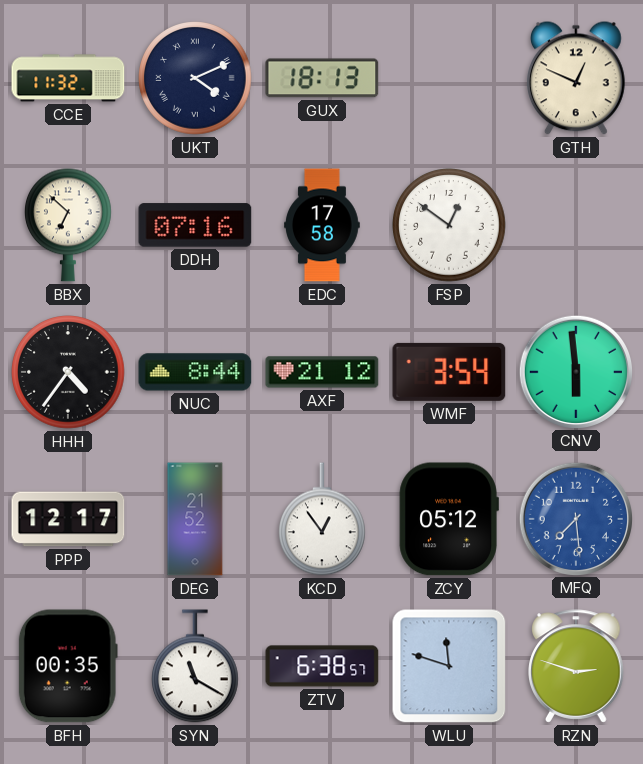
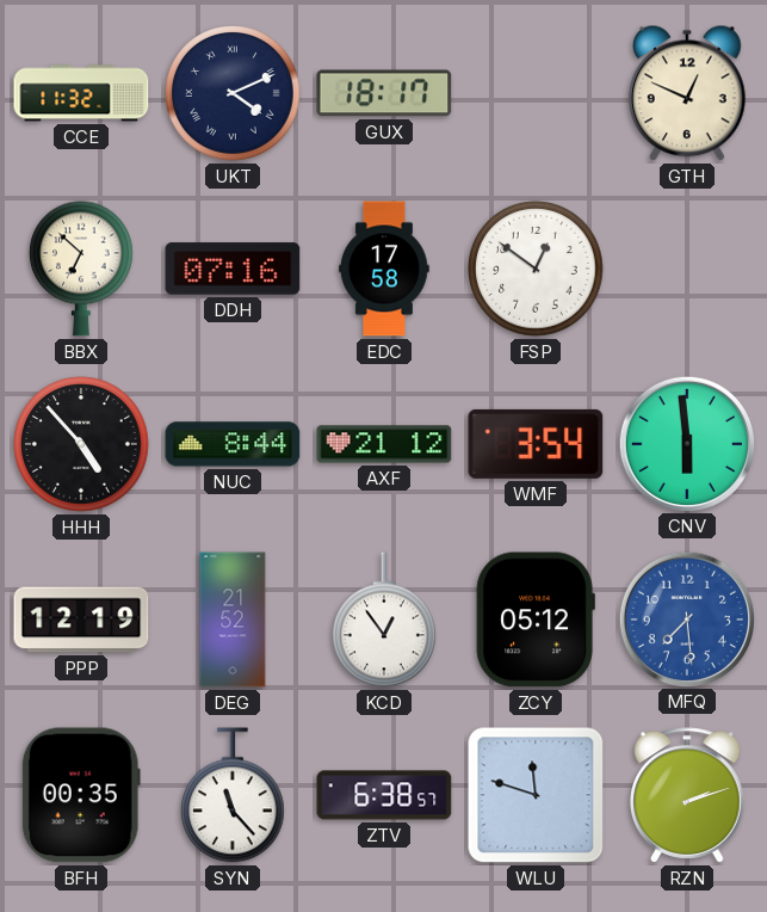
GUX: 18:13 -> 18:17
HHH: 4:36 -> 4:53
PPP: 12:17 -> 12:19
SYN: 11:20 -> 11:23
RZN: 2:48 -> 2:12
